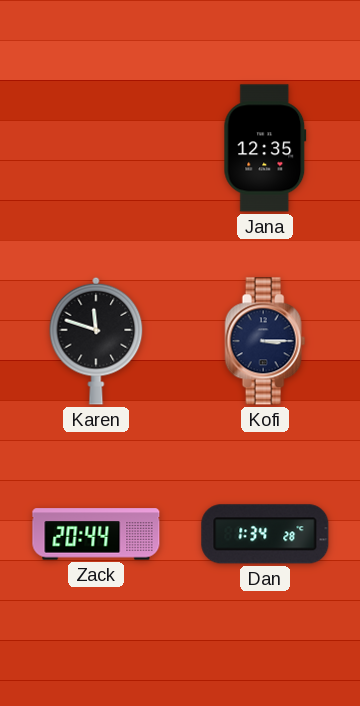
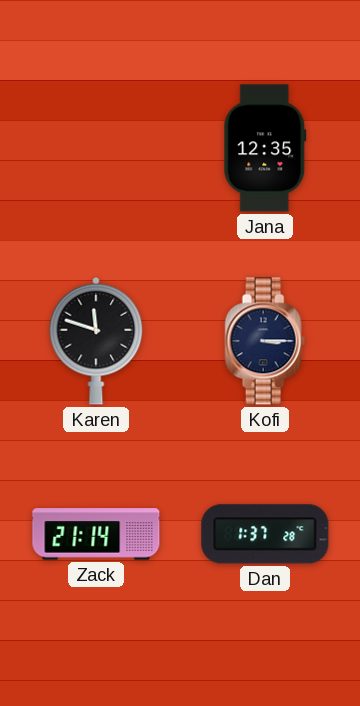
Zack: 20:44 -> 21:14
Dan: 1:34 -> 1:37
